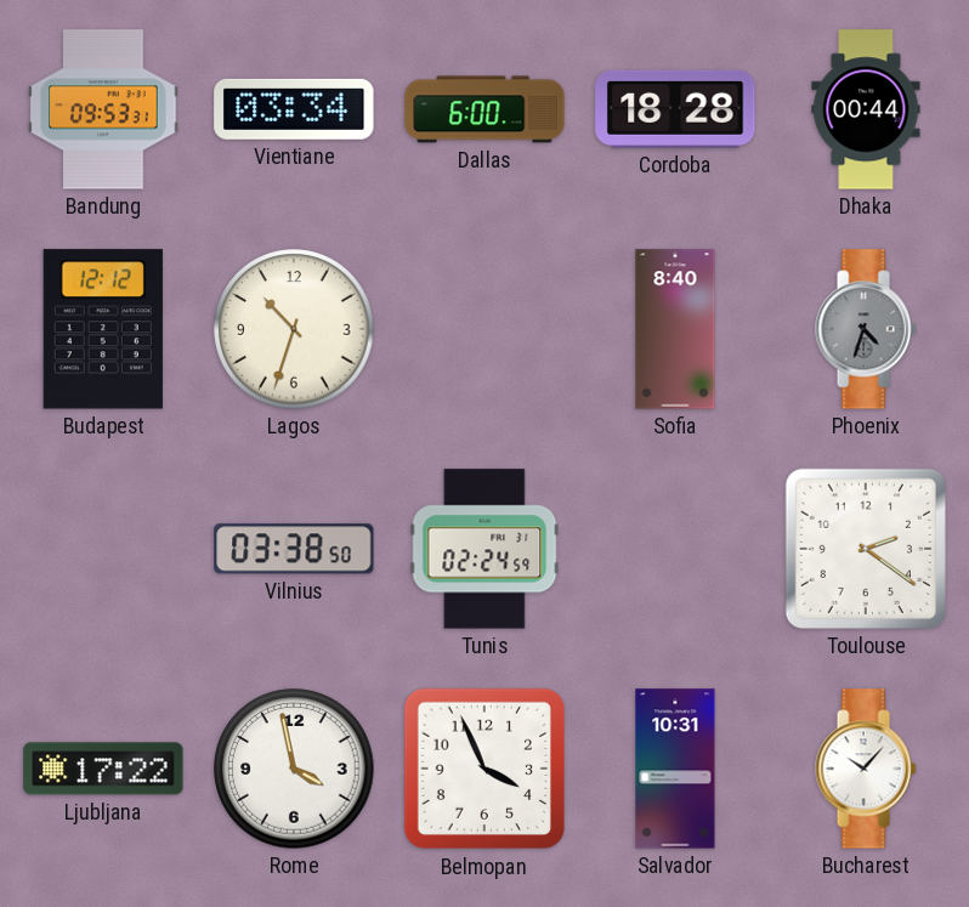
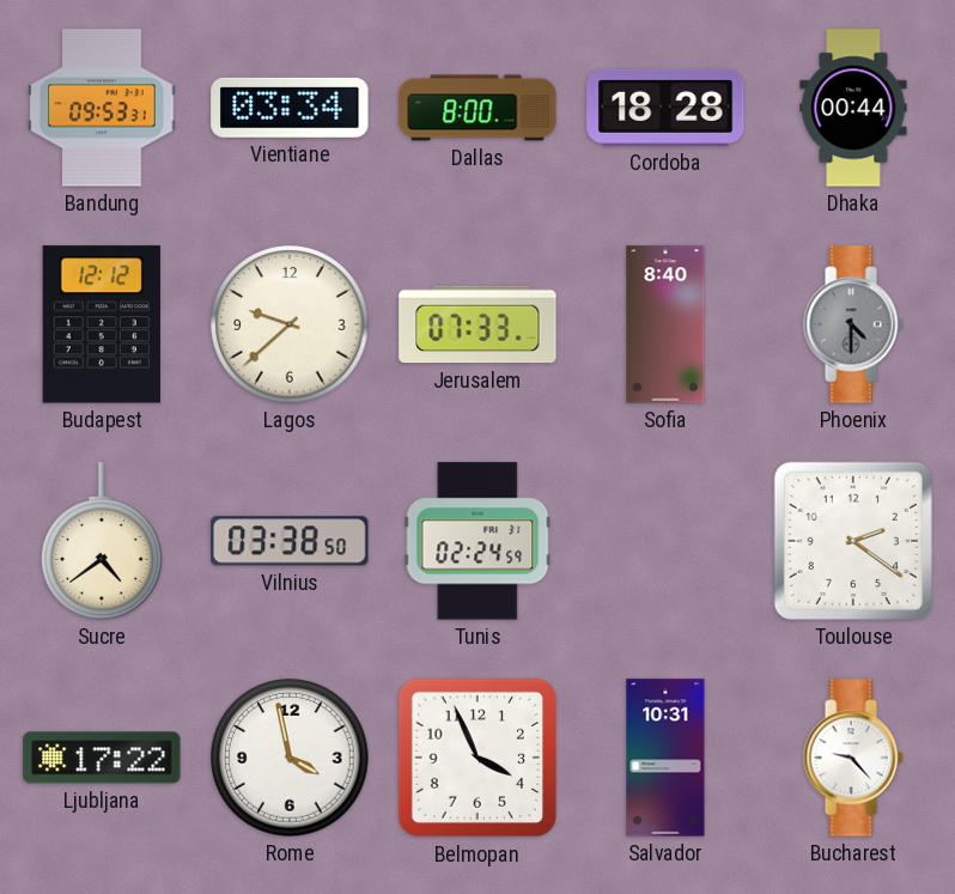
Dallas: 6:00 -> 8:00
Lagos: 10:33 -> 9:38
Jerusalem: none -> 07:33
Phoenix: 4:33 -> 4:30
Sucre: none -> 4:39
Bucharest: 10:07 -> 9:23
